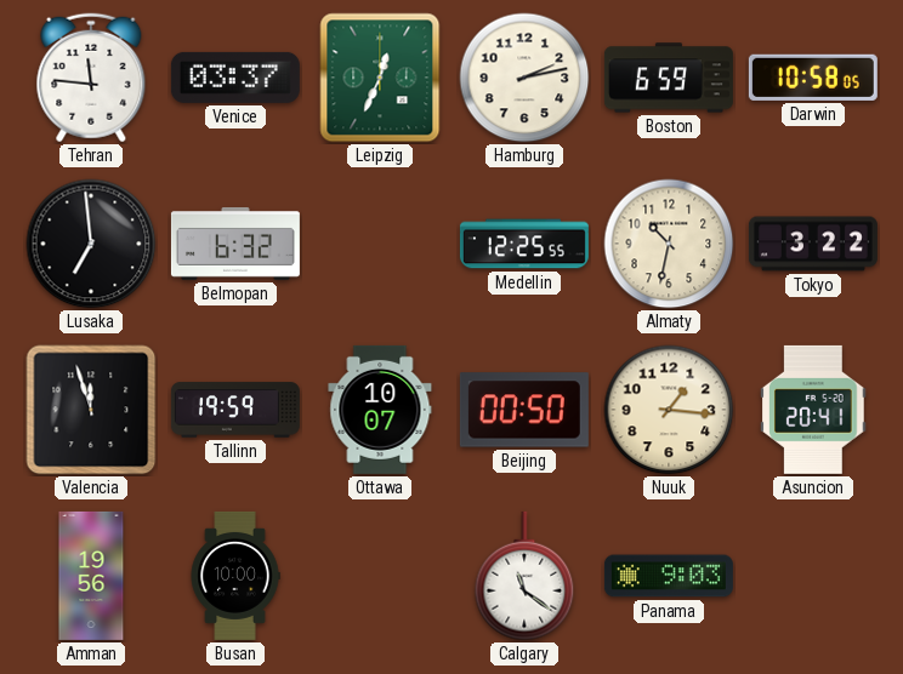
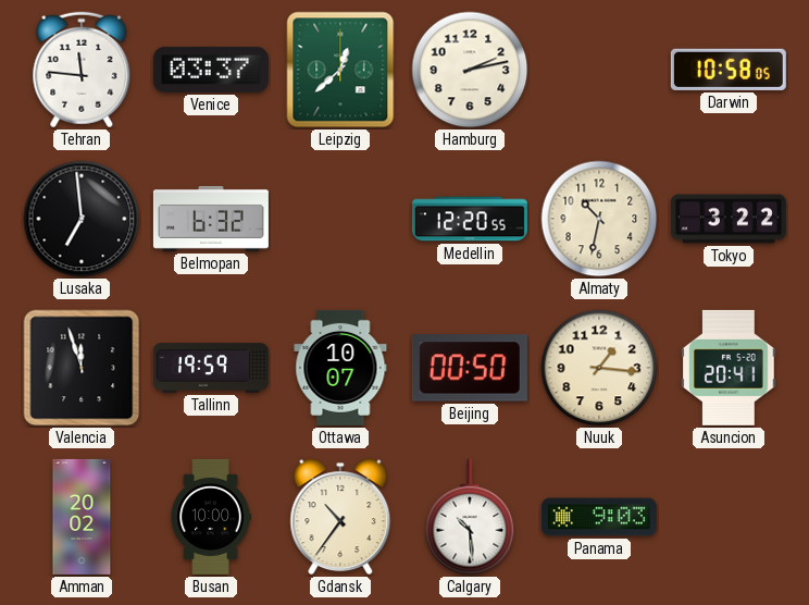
Leipzig: 12:34 -> 12:38
Boston: 6:59 -> none
Medellin: 12:25 -> 12:20
Amman: 19:56 -> 20:02
Gdansk: none -> 10:36
Calgary: 11:21 -> 10:29
